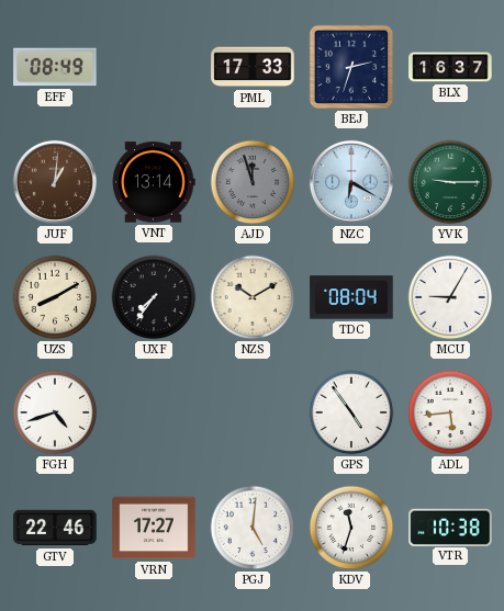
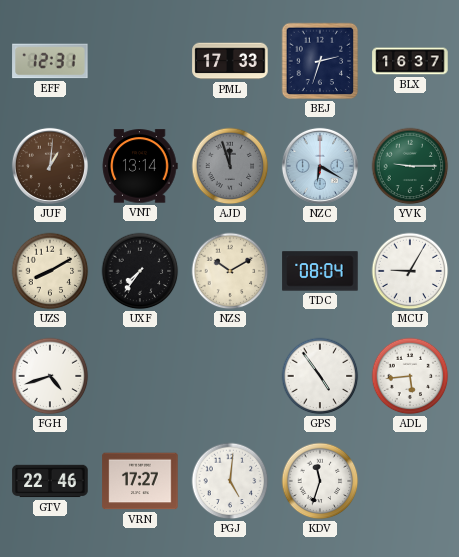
EFF: 08:49 -> 12:31
VTR: 10:38 -> none
